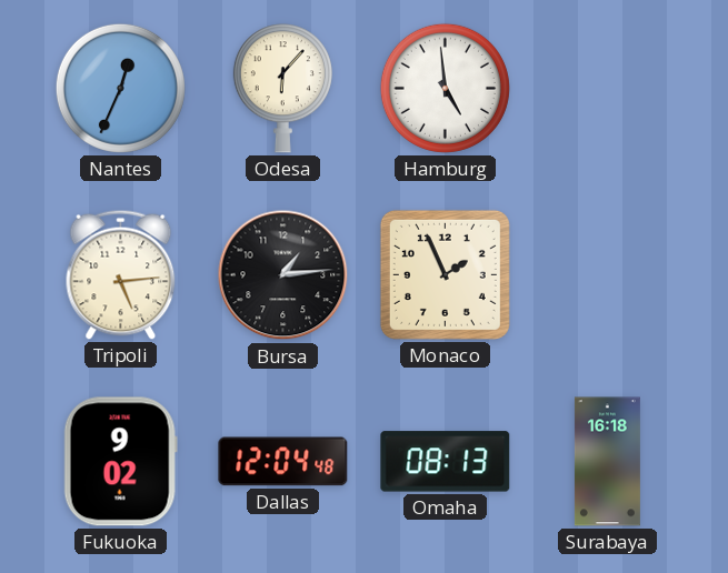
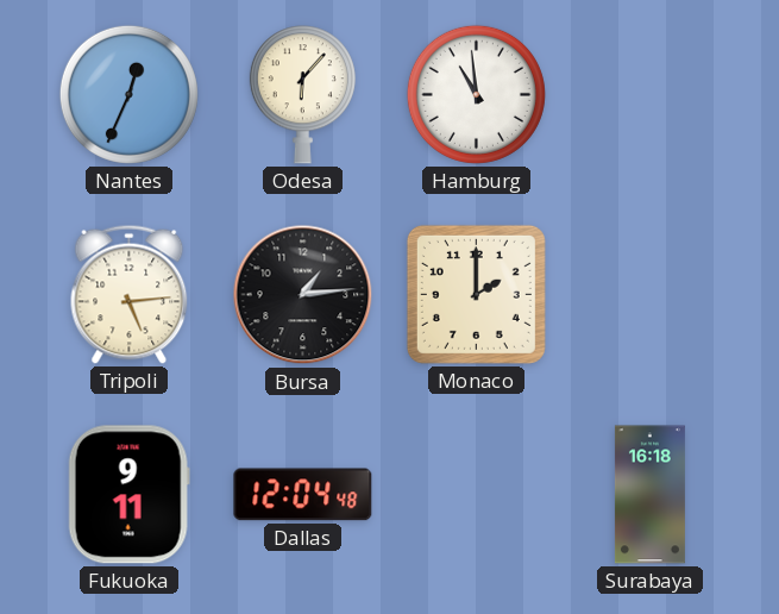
Hamburg: 4:59 -> 10:59
Monaco: 1:56 -> 2:00
Fukuoka: 9:02 -> 9:11
Omaha: 08:13 -> none
